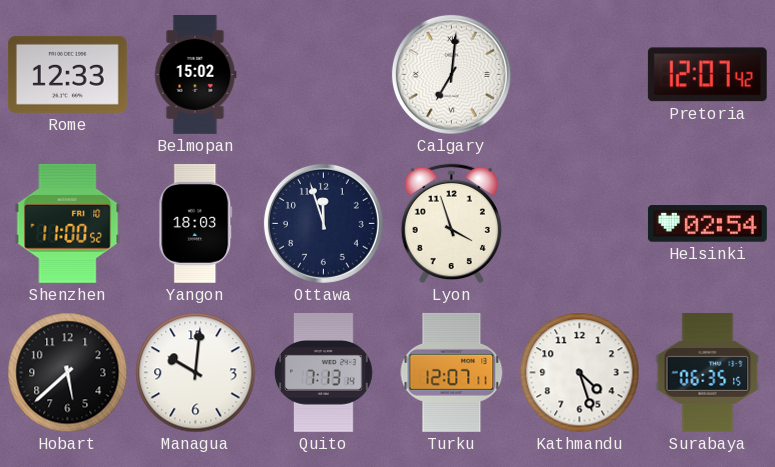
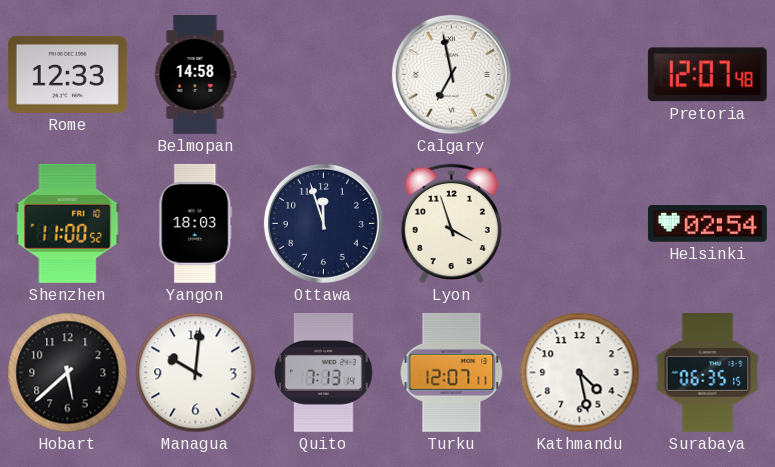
Belmopan: 15:02 -> 14:58
Calgary: 7:01 -> 6:58
Pretoria: 12:07:42 -> 12:07:48
Kathmandu: 4:27 -> 4:28
